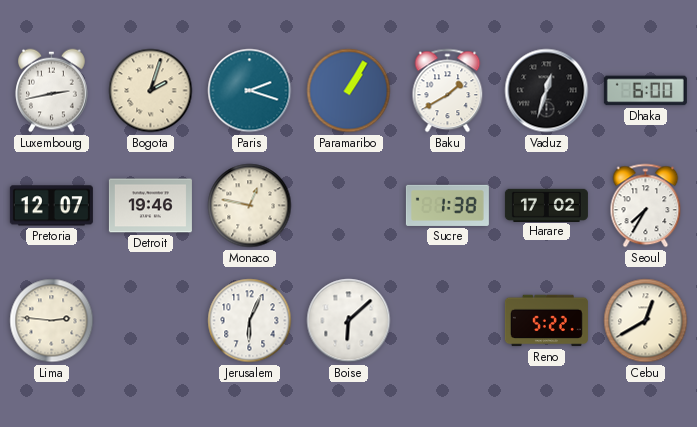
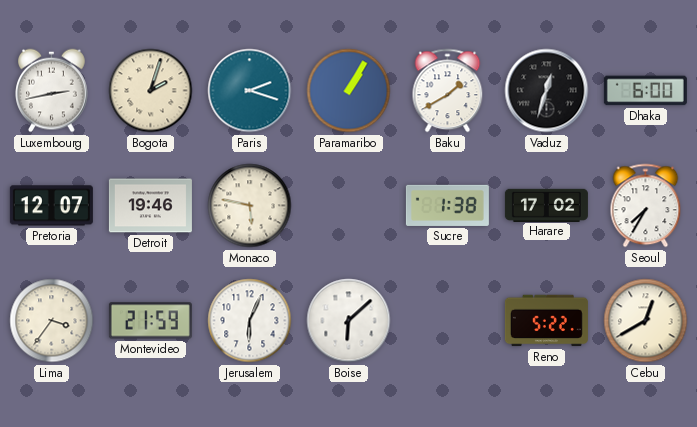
Monaco: 12:47 -> 5:47
Lima: 2:46 -> 3:36
Montevideo: none -> 21:59
